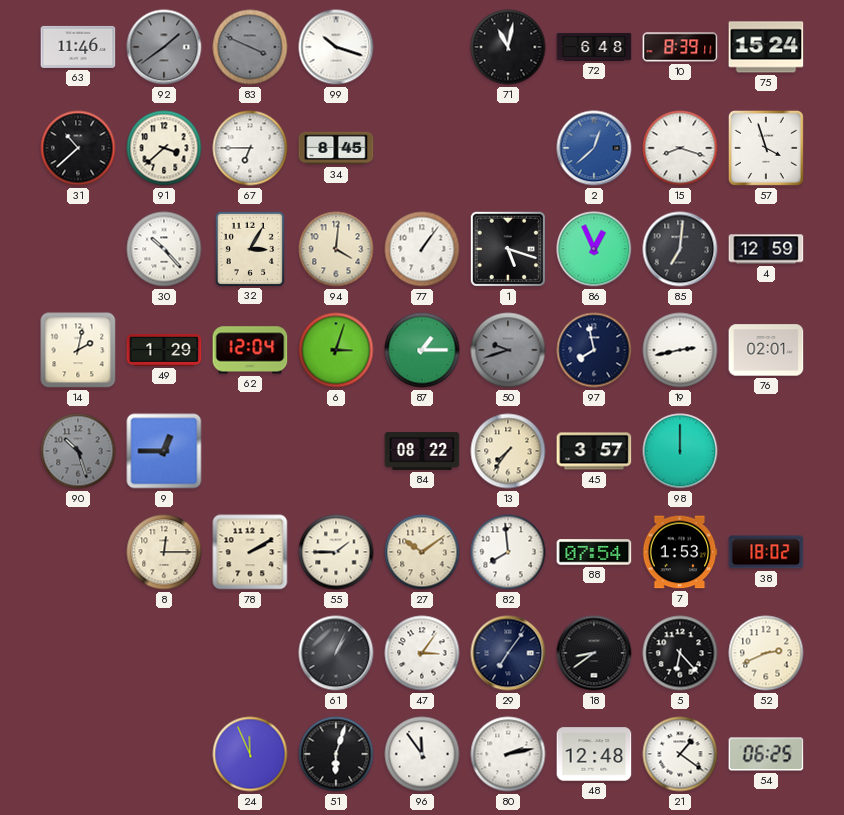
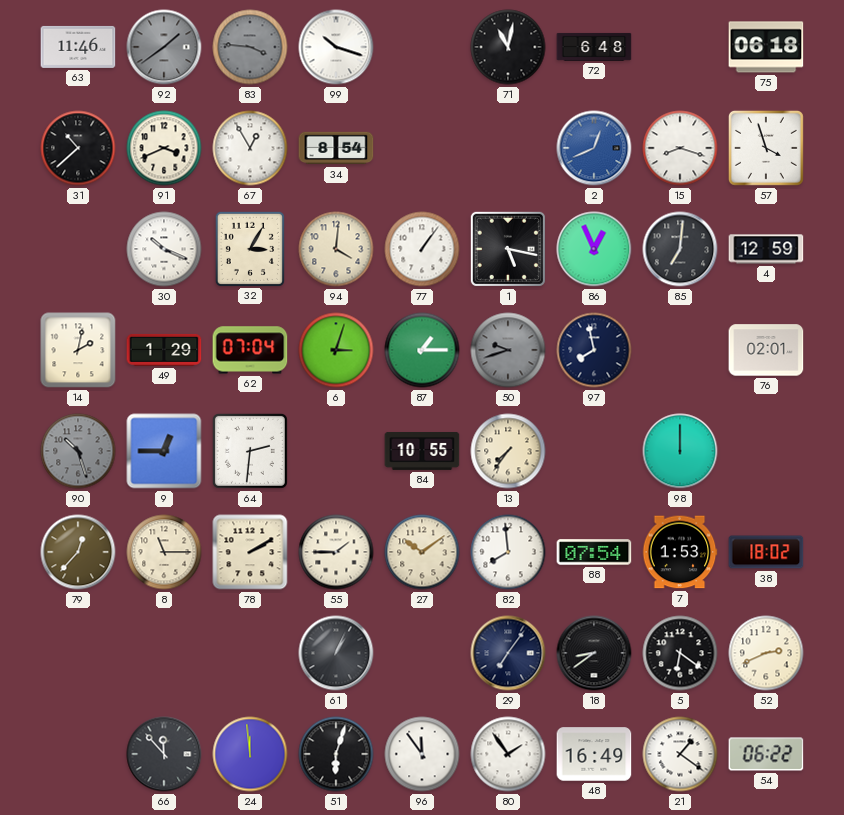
83: 3:49 -> 3:46
10: 8:39 -> none
75: 15:24 -> 06:18
91: 3:38 -> 3:41
67: 6:45 -> 12:55
34: 8:45 -> 8:54
2: 12:38 -> 12:41
30: 10:23 -> 10:19
1: 5:18 -> 5:17
62: 12:04 -> 07:04
19: 2:43 -> none
64: none -> 2:31
84: 08:22 -> 10:55
45: 3:57 -> none
79: none -> 12:37
8: 12:15 -> 11:15
47: 3:06 -> none
5: 6:23 -> 6:21
66: none -> 11:53
24: 11:56 -> 11:59
80: 2:13 -> 1:54
48: 12:48 -> 16:49
54: 06:25 -> 06:22
